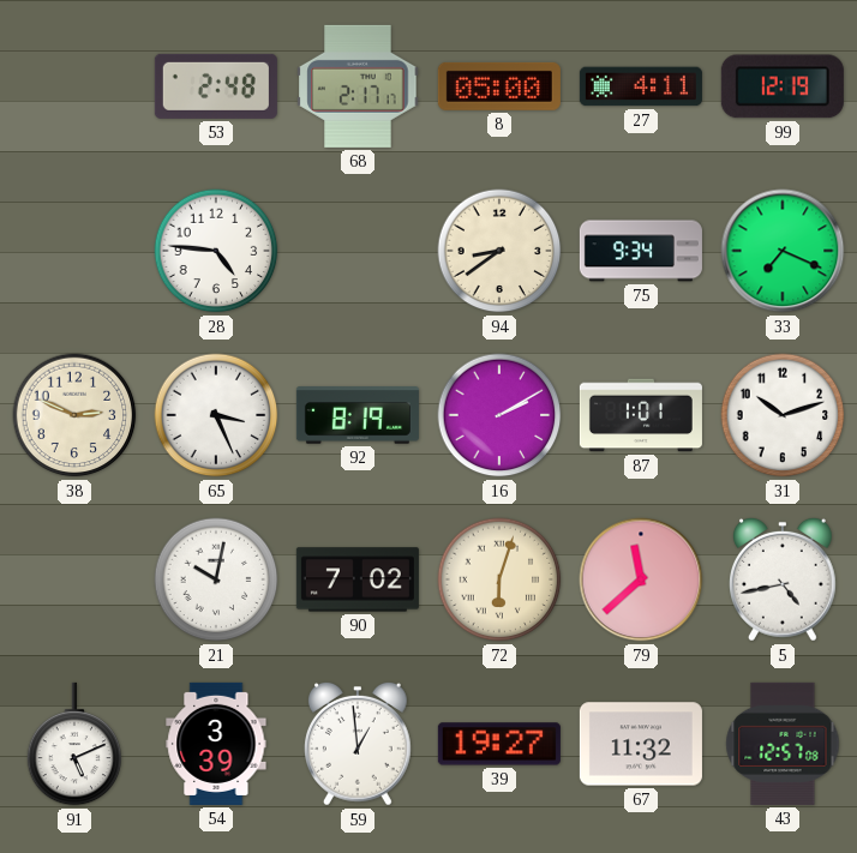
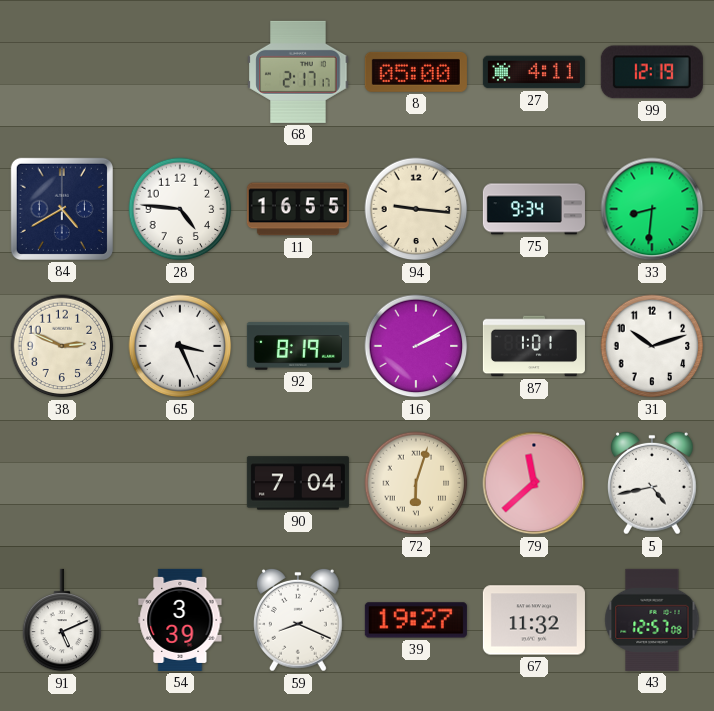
53: 2:48 -> none
84: none -> 4:40
11: none -> 16:55
94: 8:39 -> 9:16
33: 7:19 -> 8:31
21: 10:02 -> none
90: 7:02 -> 7:04
59: 12:59 -> 8:19
